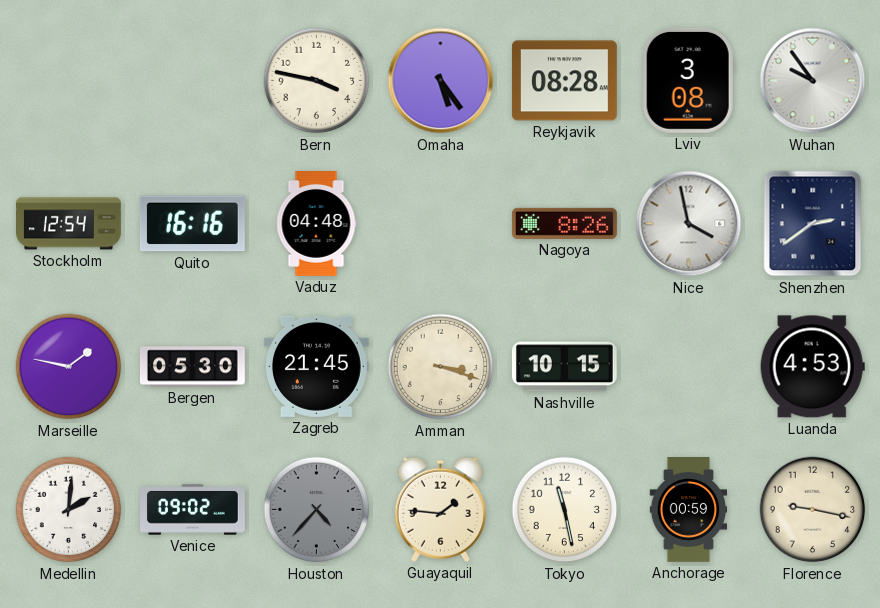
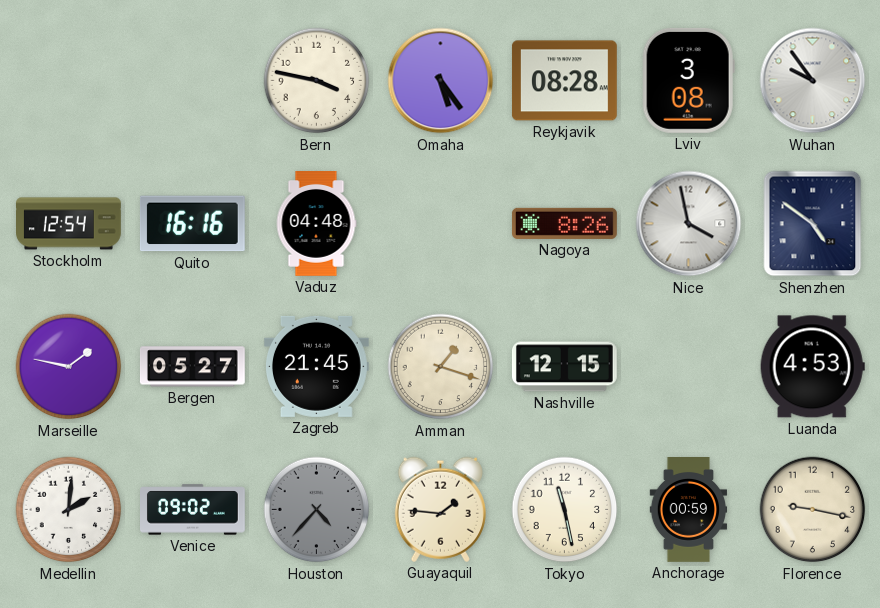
Shenzhen: 2:39 -> 4:51
Bergen: 05:30 -> 05:27
Amman: 3:18 -> 1:18
Nashville: 10:15 -> 12:15
